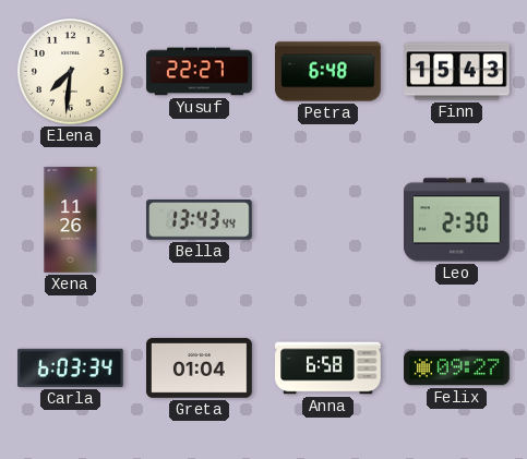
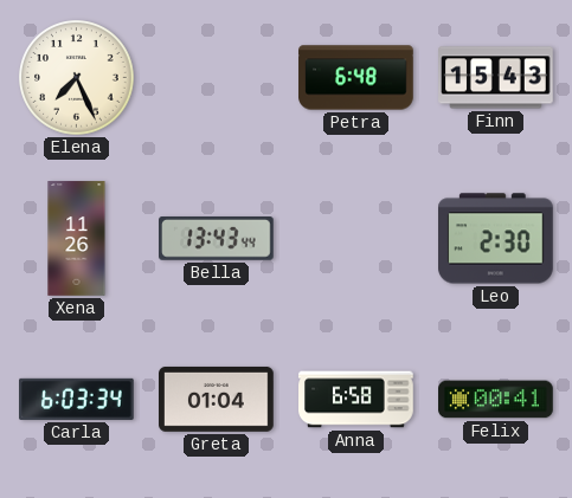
Elena: 7:31 -> 7:26
Yusuf: 22:27 -> none
Felix: 09:27 -> 00:41
